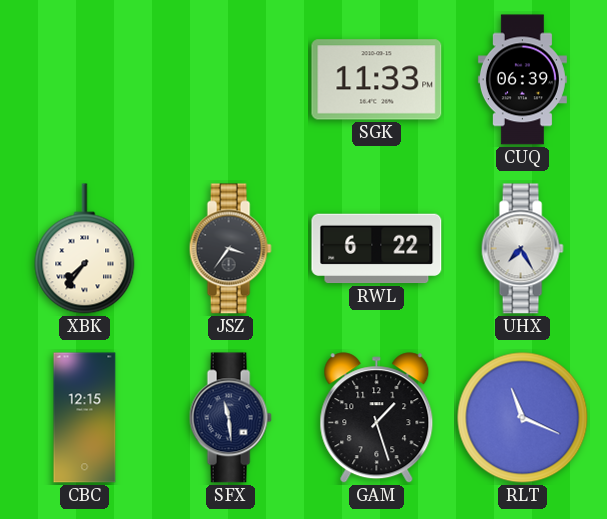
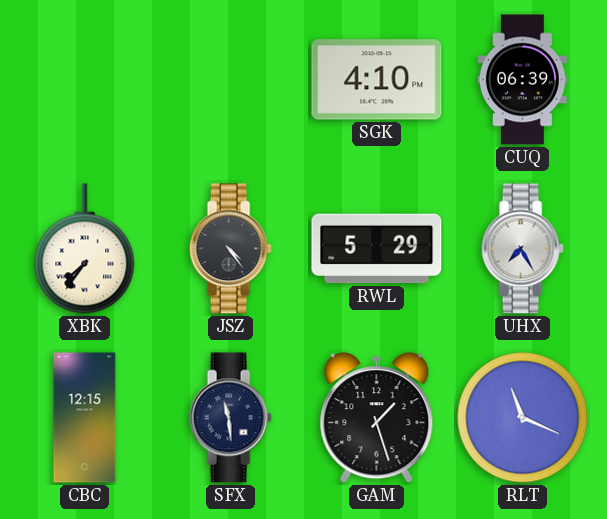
SGK: 11:33 -> 4:10
JSZ: 3:36 -> 4:24
RWL: 6:22 -> 5:29
